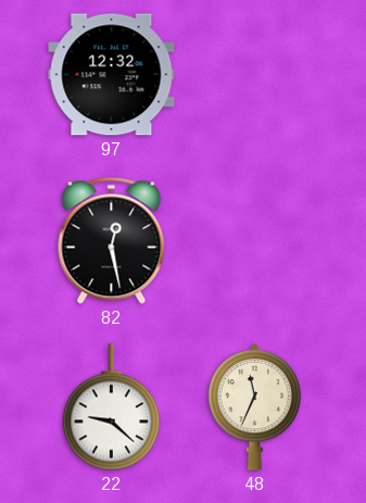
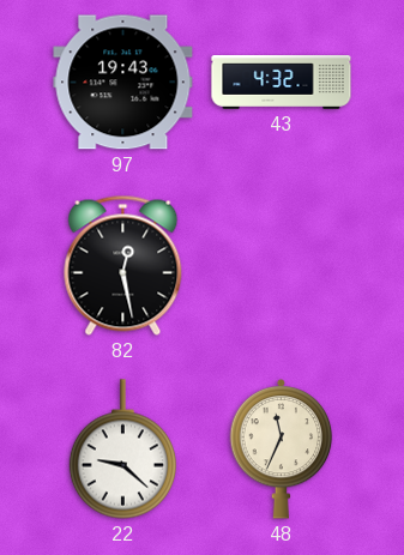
97: 12:32 -> 19:43
43: none -> 4:32
